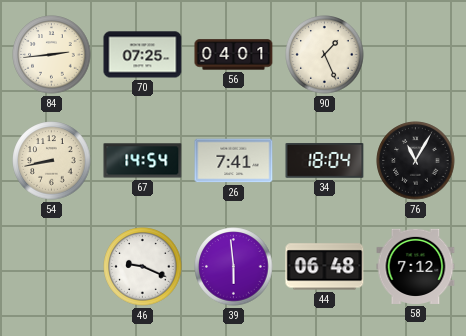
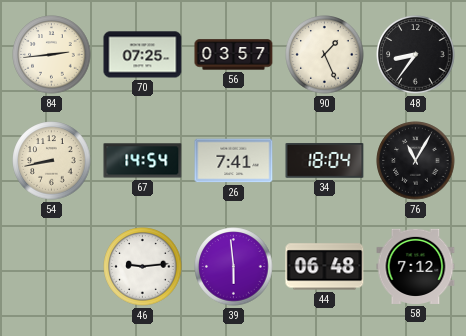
56: 04:01 -> 03:57
48: none -> 8:36
46: 9:19 -> 9:14
